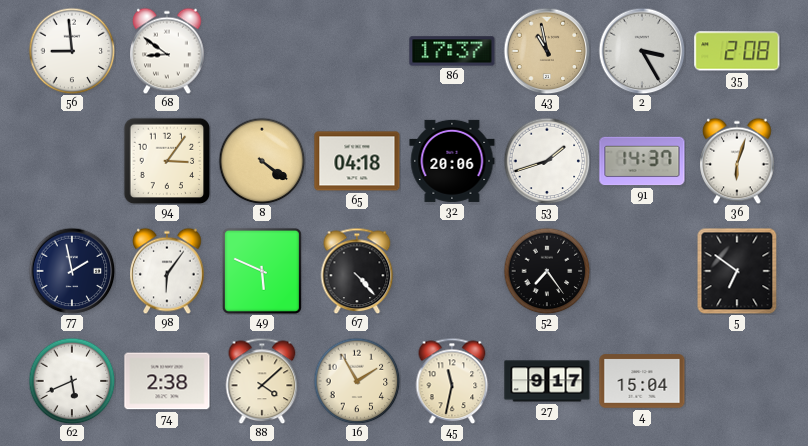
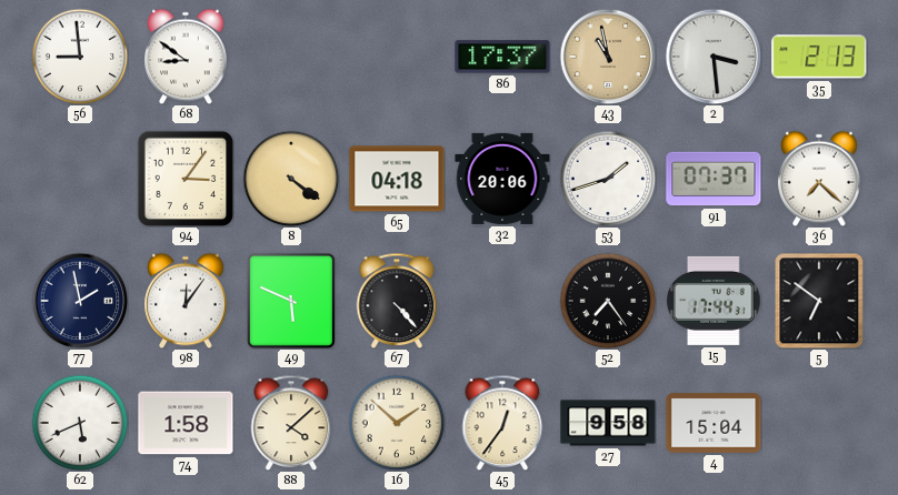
2: 3:25 -> 3:29
35: 2:08 -> 2:13
91: 14:37 -> 07:37
36: 6:03 -> 7:22
98: 6:06 -> 12:06
15: none -> 17:44
74: 2:38 -> 1:58
16: 1:55 -> 1:52
45: 11:32 -> 12:36
27: 9:17 -> 9:58
